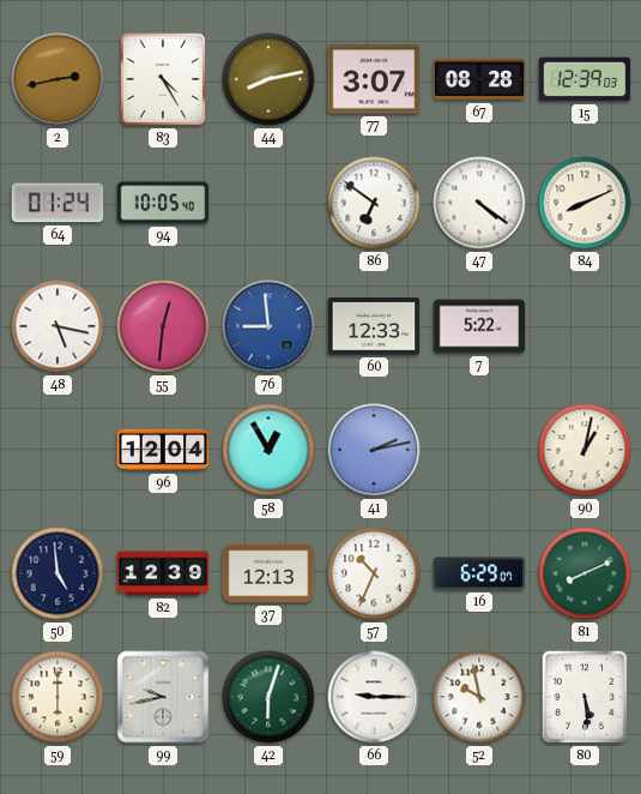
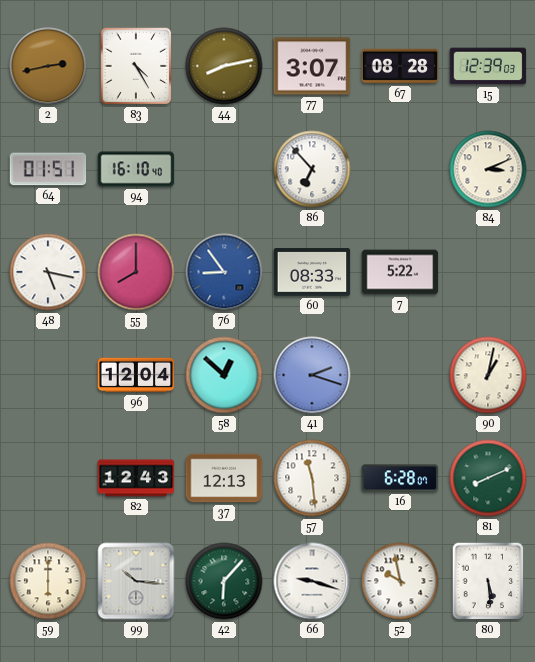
64: 01:24 -> 01:51
94: 10:05 -> 16:10
86: 6:51 -> 6:53
47: 4:21 -> none
84: 8:11 -> 3:11
55: 12:31 -> 8:00
76: 8:59 -> 8:54
60: 12:33 -> 08:33
58: 12:55 -> 12:52
41: 2:13 -> 2:18
50: 4:59 -> none
82: 12:39 -> 12:43
57: 10:34 -> 11:29
16: 6:29 -> 6:28
99: 9:43 -> 10:16
42: 6:03 -> 6:07
66: 9:15 -> 9:18
